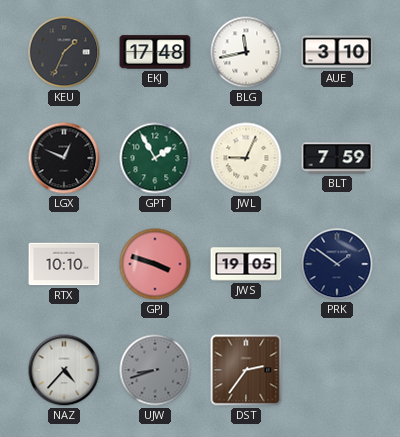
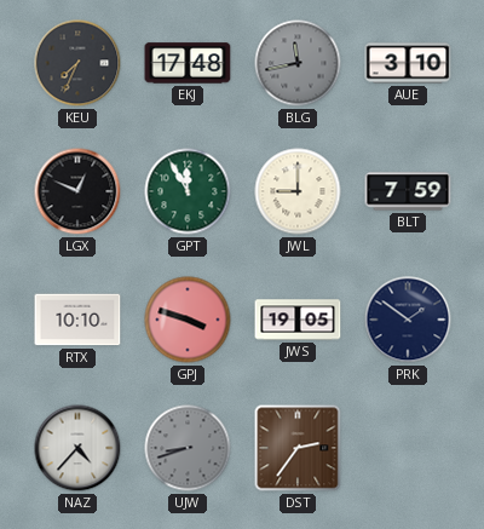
KEU: 1:34 -> 7:34
BLG dial: white -> grey
GPT: 1:55 -> 11:55
JWL: 9:04 -> 9:00
